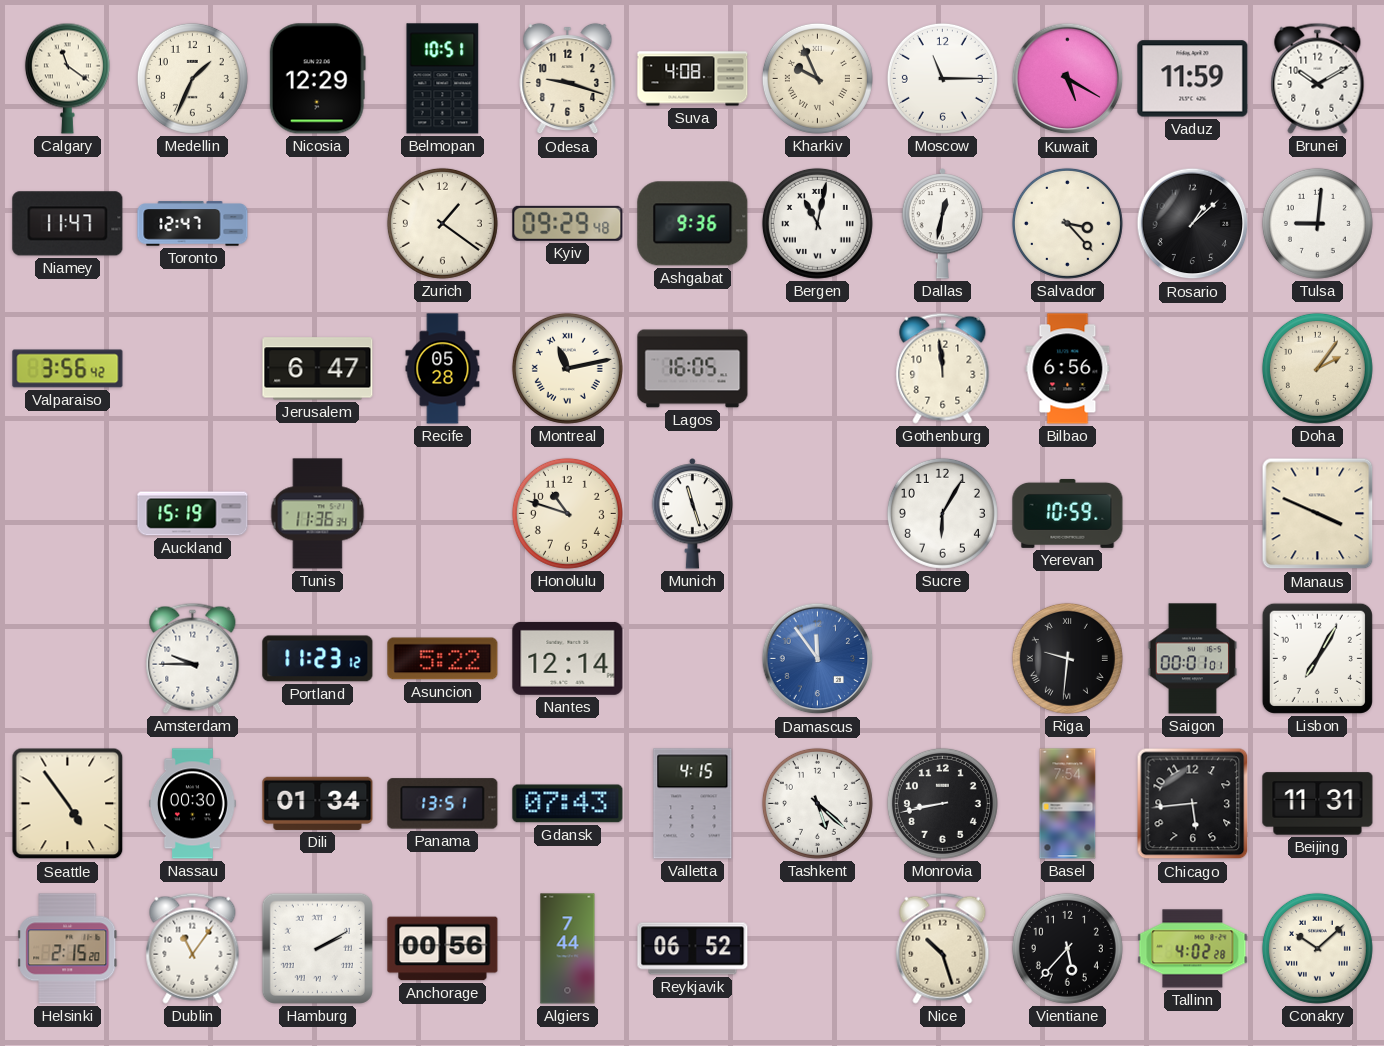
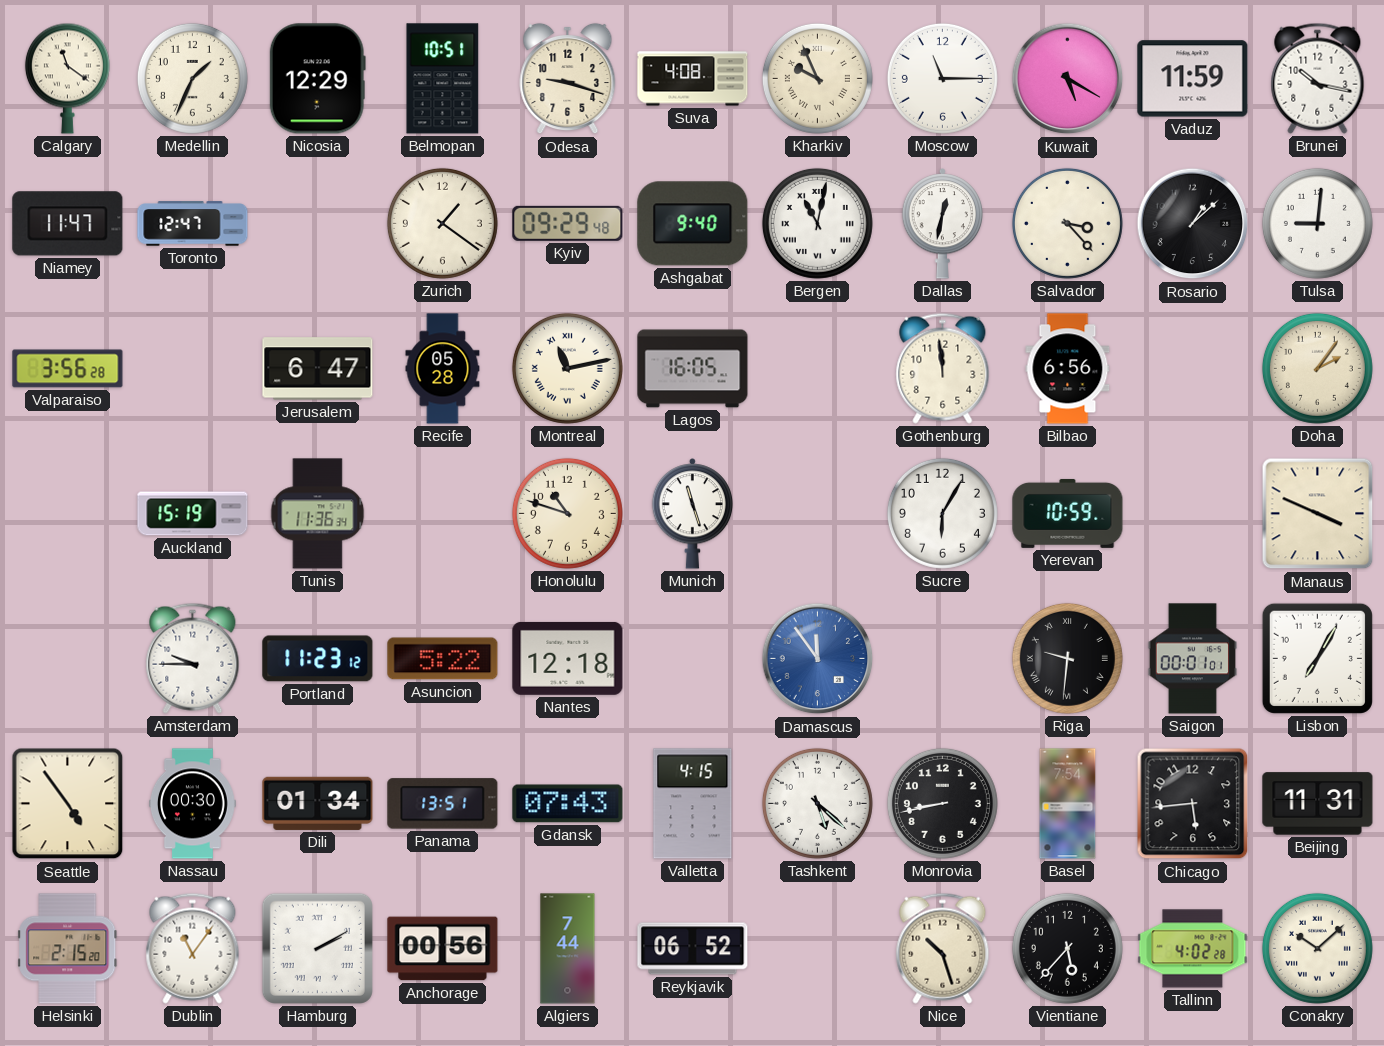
Brunei: 10:10 -> 10:17
Ashgabat: 9:36 -> 9:40
Valparaiso: 3:56:42 -> 3:56:28
Nantes: 12:14 -> 12:18
